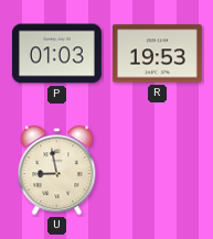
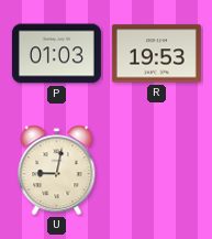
U: 8:58 -> 9:02
